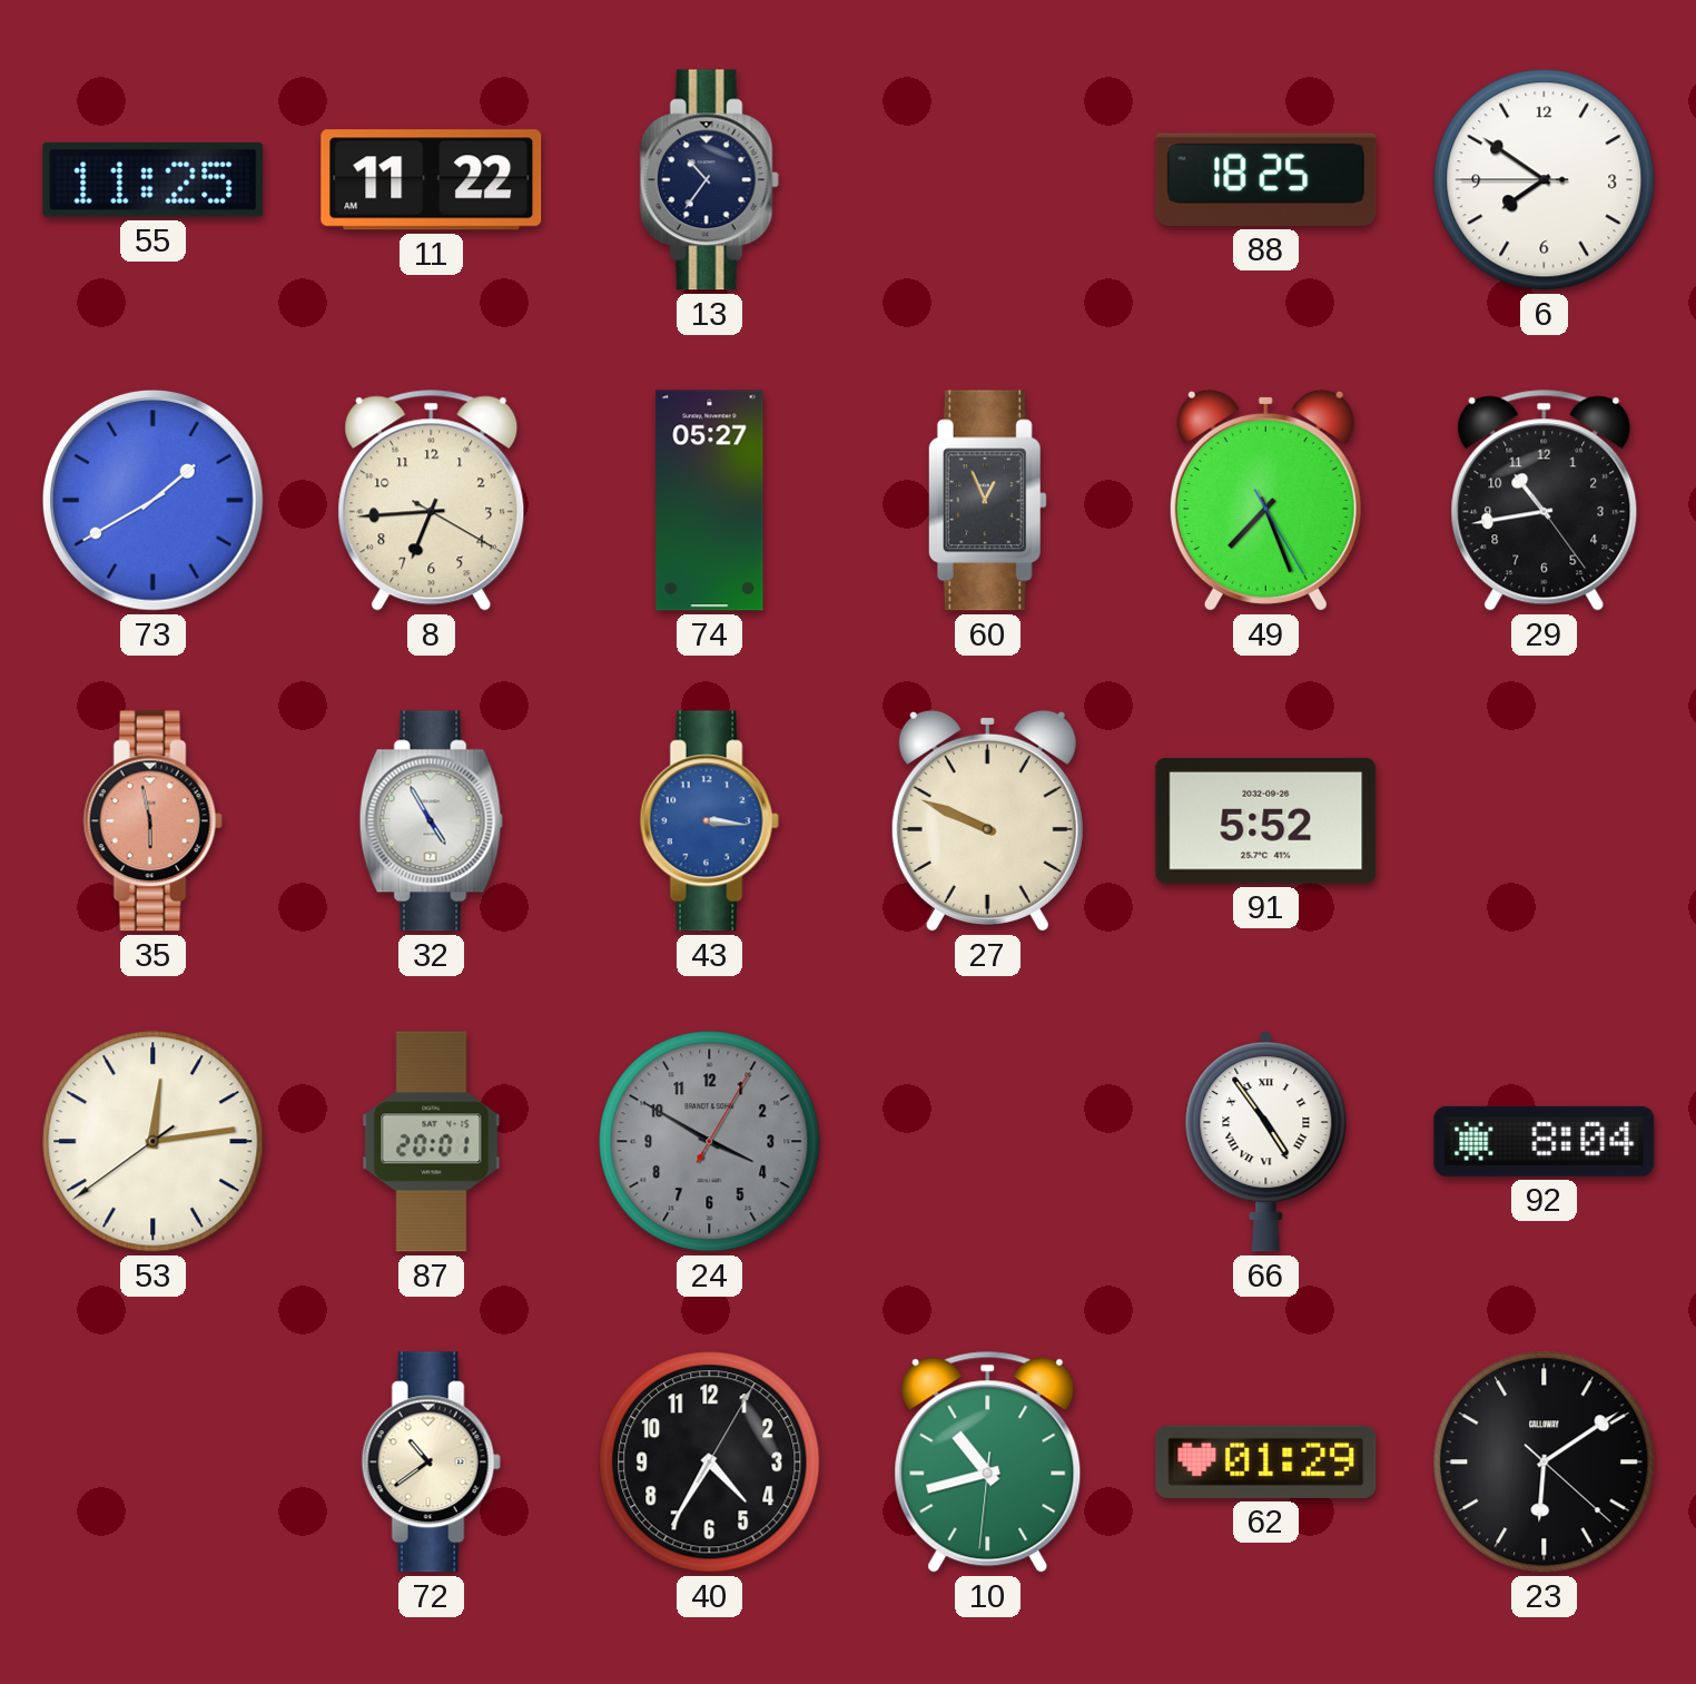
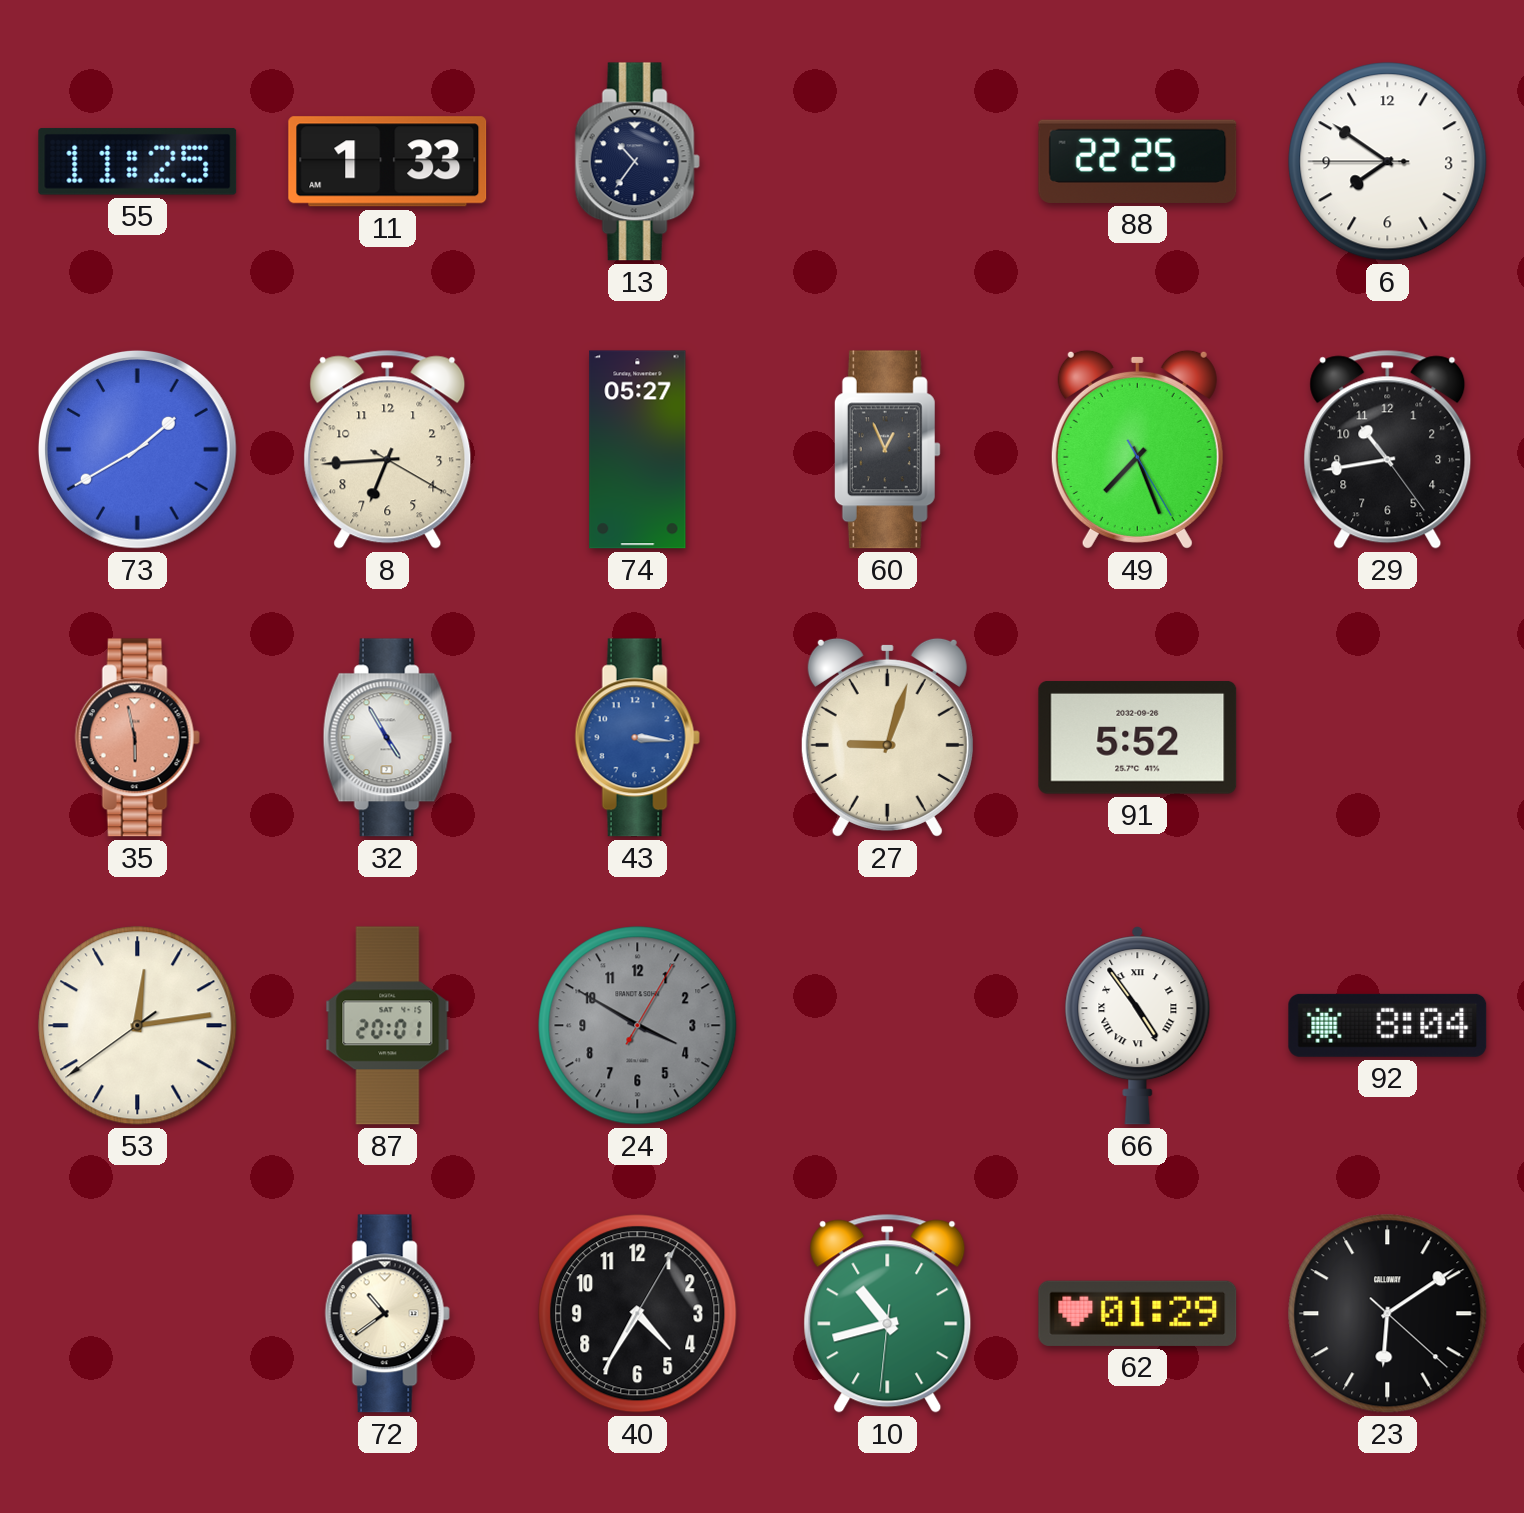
11: 11:22 -> 1:33
88: 18:25 -> 22:25
27: 9:49 -> 9:03
